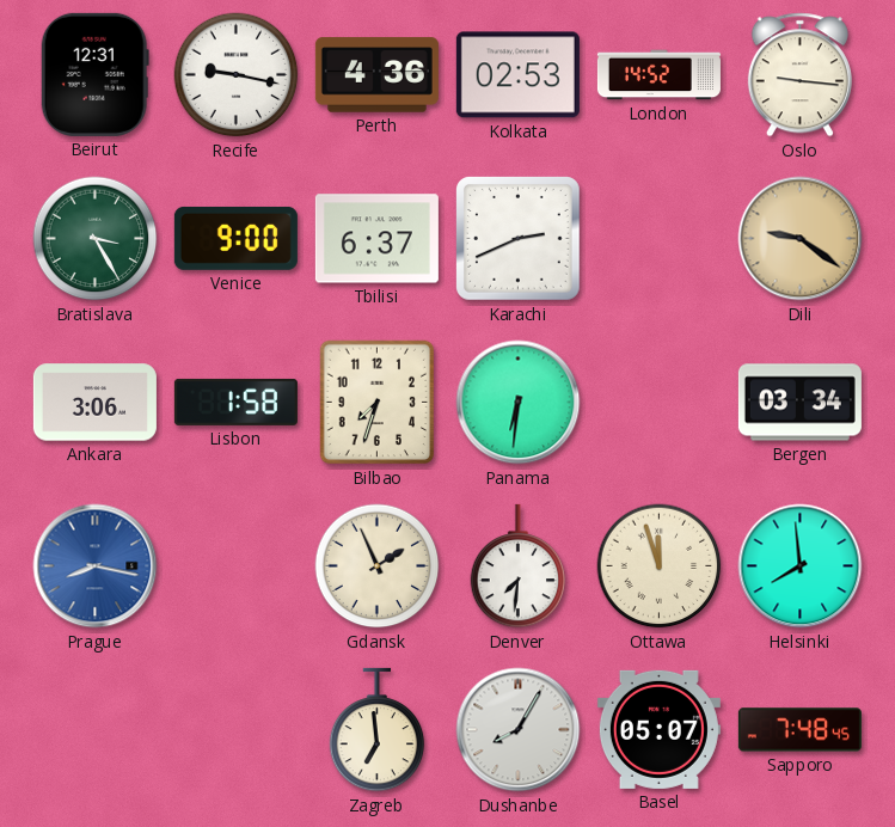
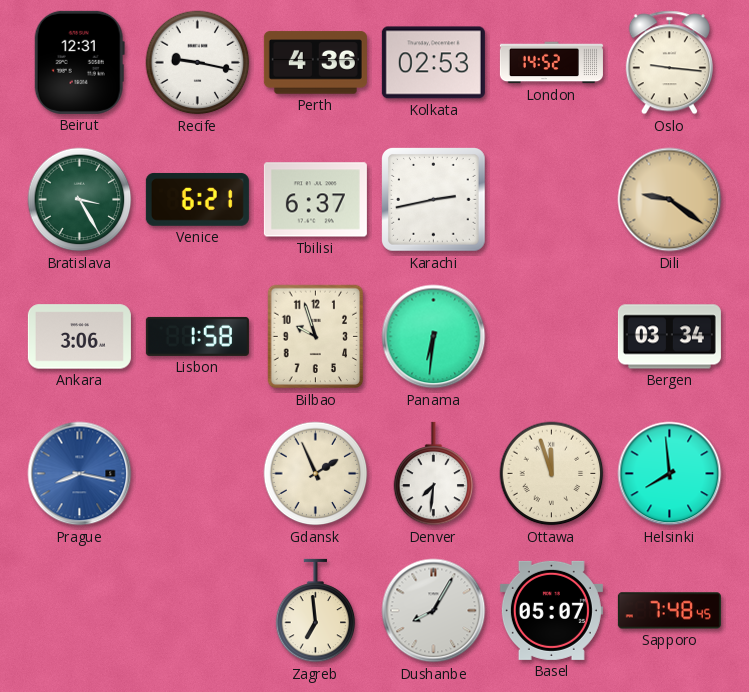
Venice: 9:00 -> 6:21
Karachi: 2:41 -> 2:43
Bilbao: 7:33 -> 9:57
